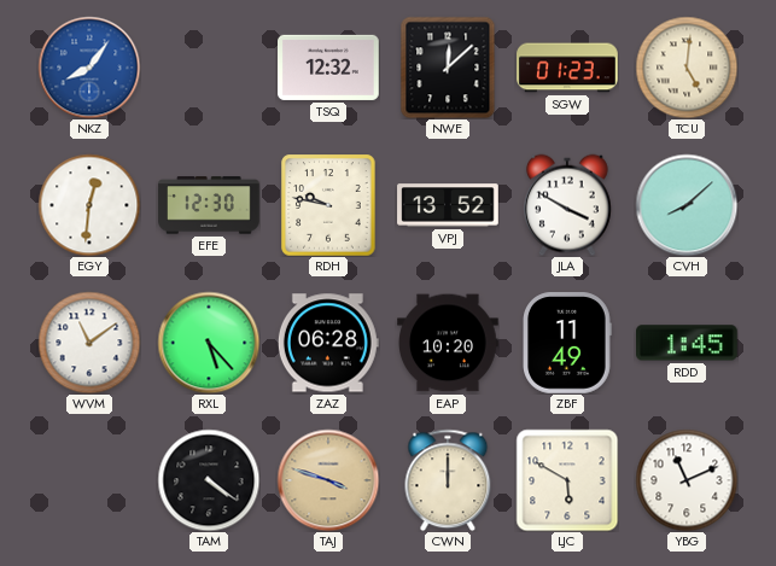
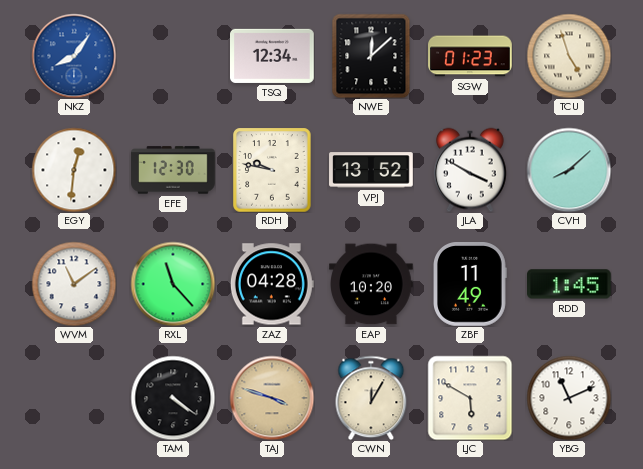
TSQ: 12:32 -> 12:34
TCU: 5:01 -> 4:57
RXL: 5:23 -> 11:23
ZAZ: 06:28 -> 04:28
CWN: 12:00 -> 12:05
